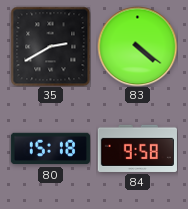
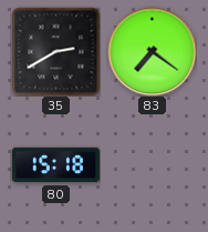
83: 4:21 -> 7:21
84: 9:58 -> none
